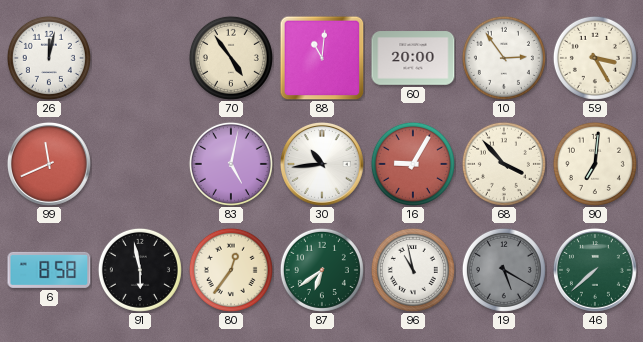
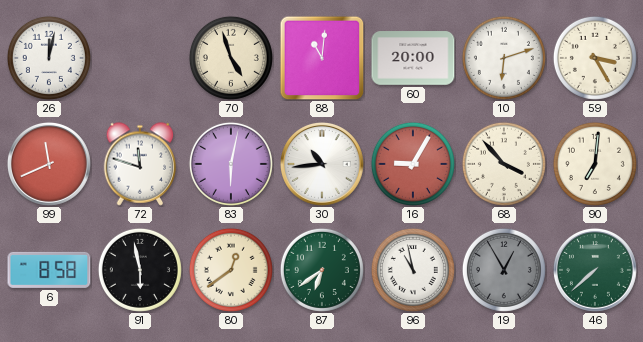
70: 4:54 -> 4:57
10: 2:54 -> 6:12
72: none -> 11:48
83: 5:02 -> 6:02
80: 12:36 -> 12:39
19: 5:20 -> 12:55
